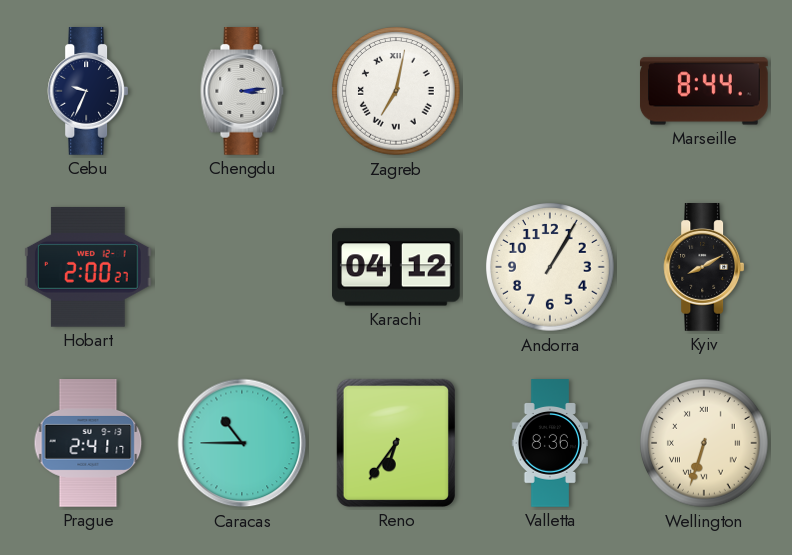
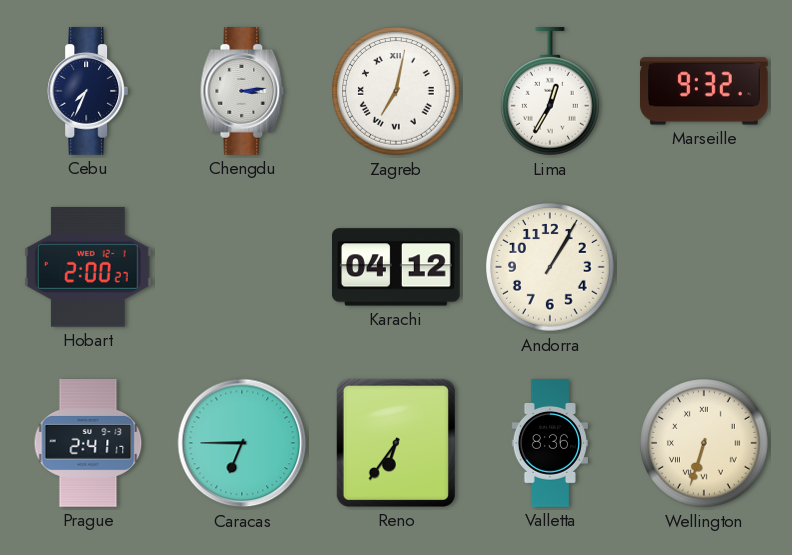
Cebu: 9:34 -> 7:34
Lima: none -> 12:35
Marseille: 8:44 -> 9:32
Kyiv: 8:10 -> none
Caracas: 10:45 -> 6:45
